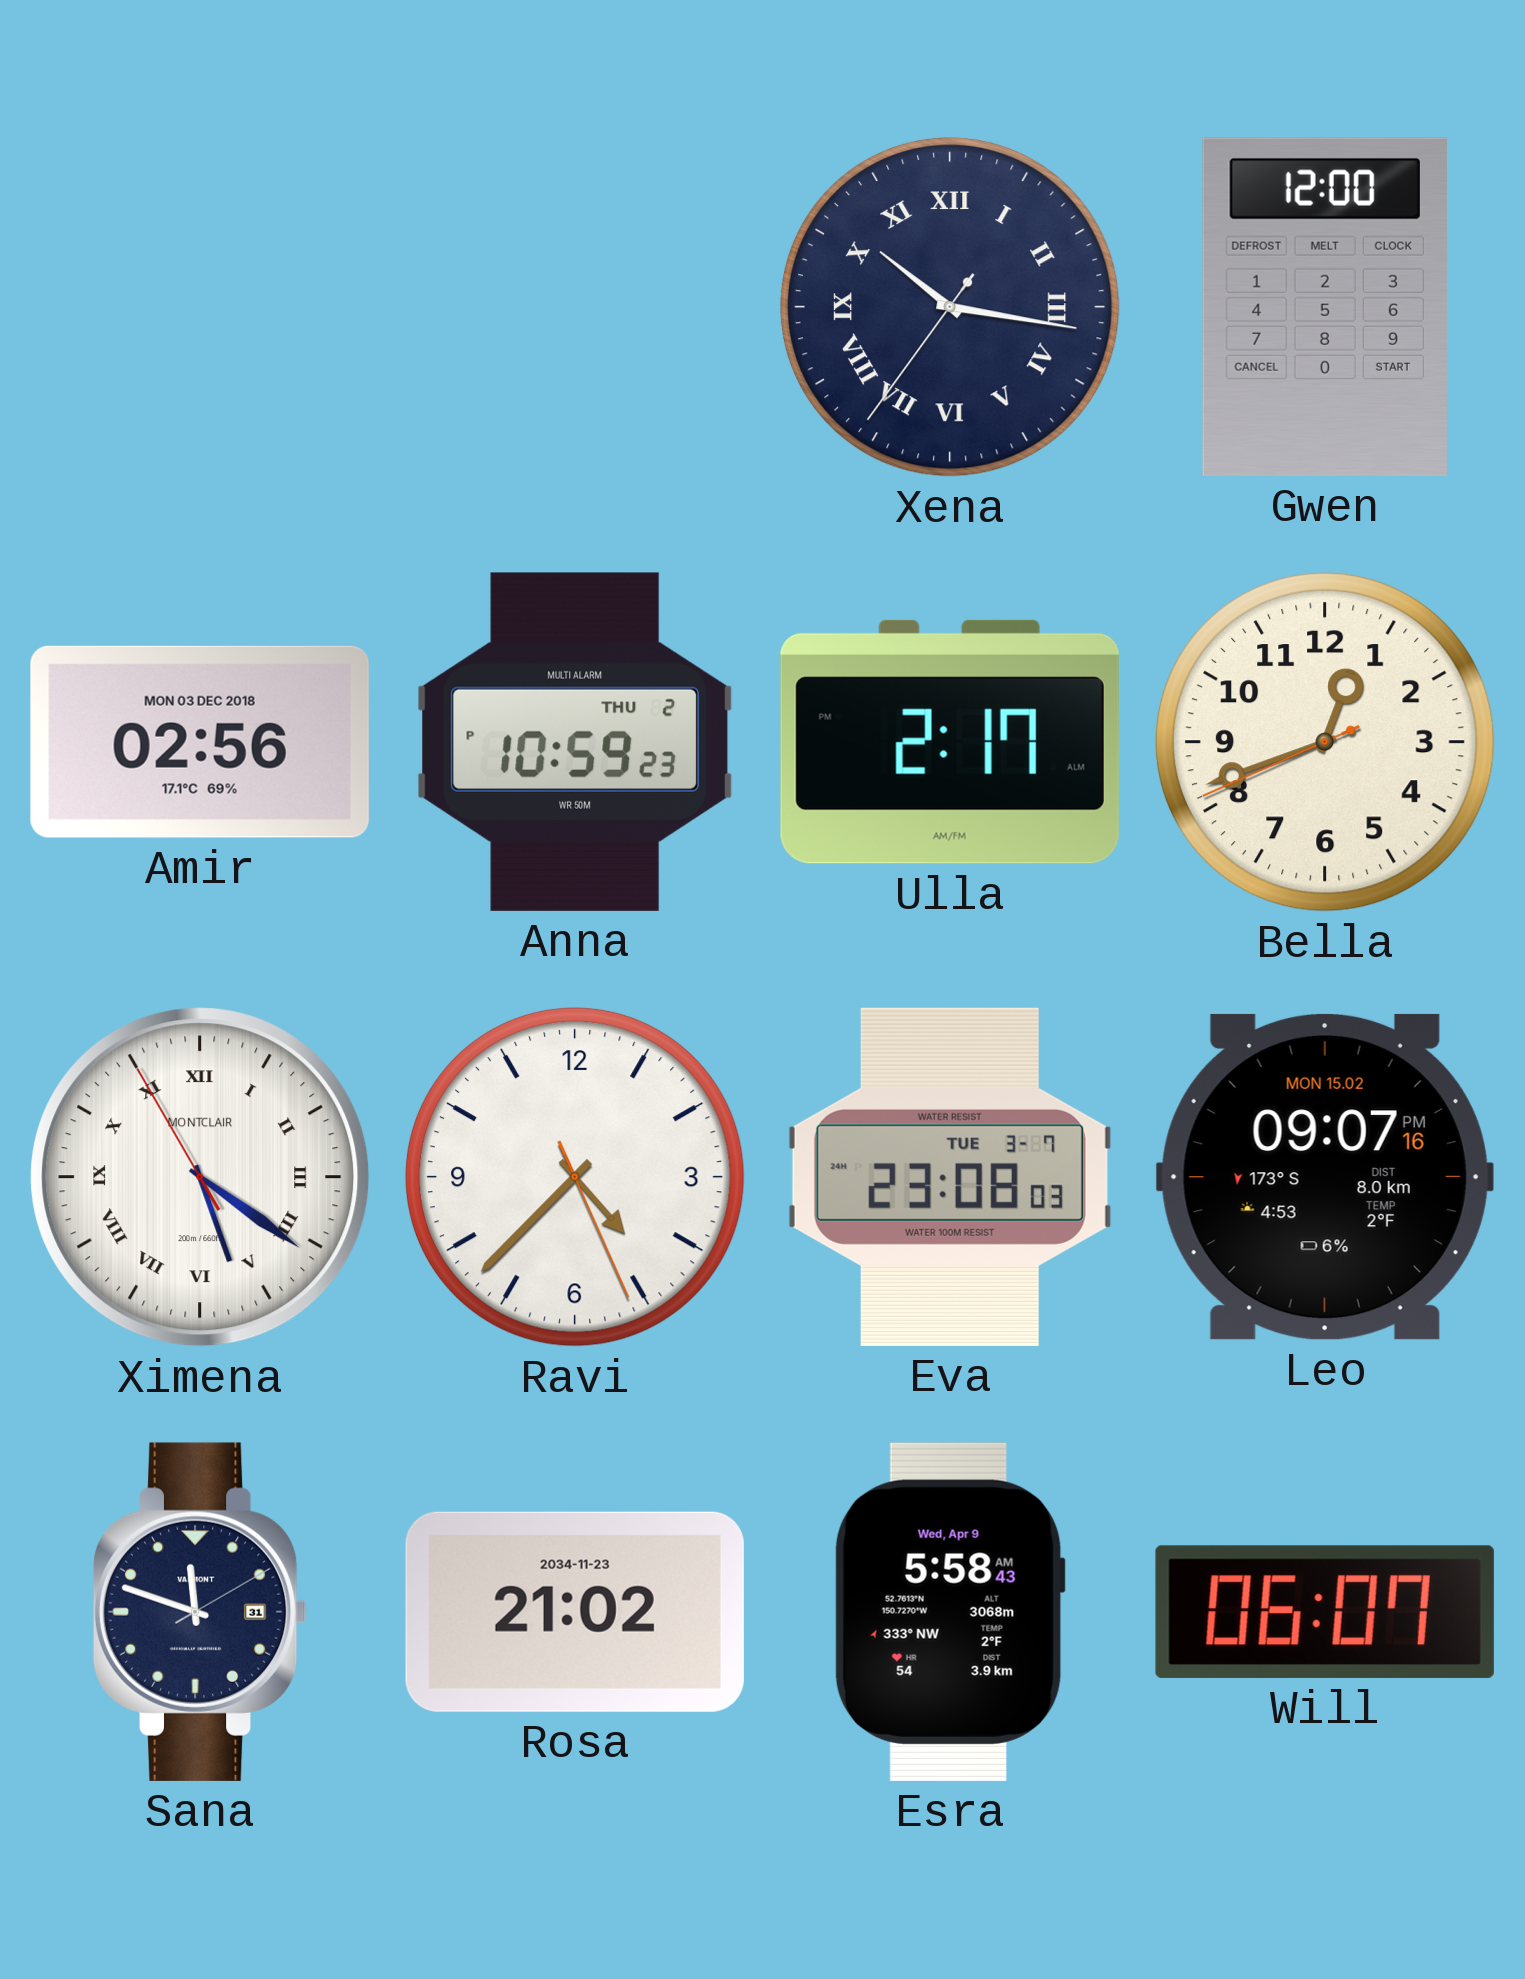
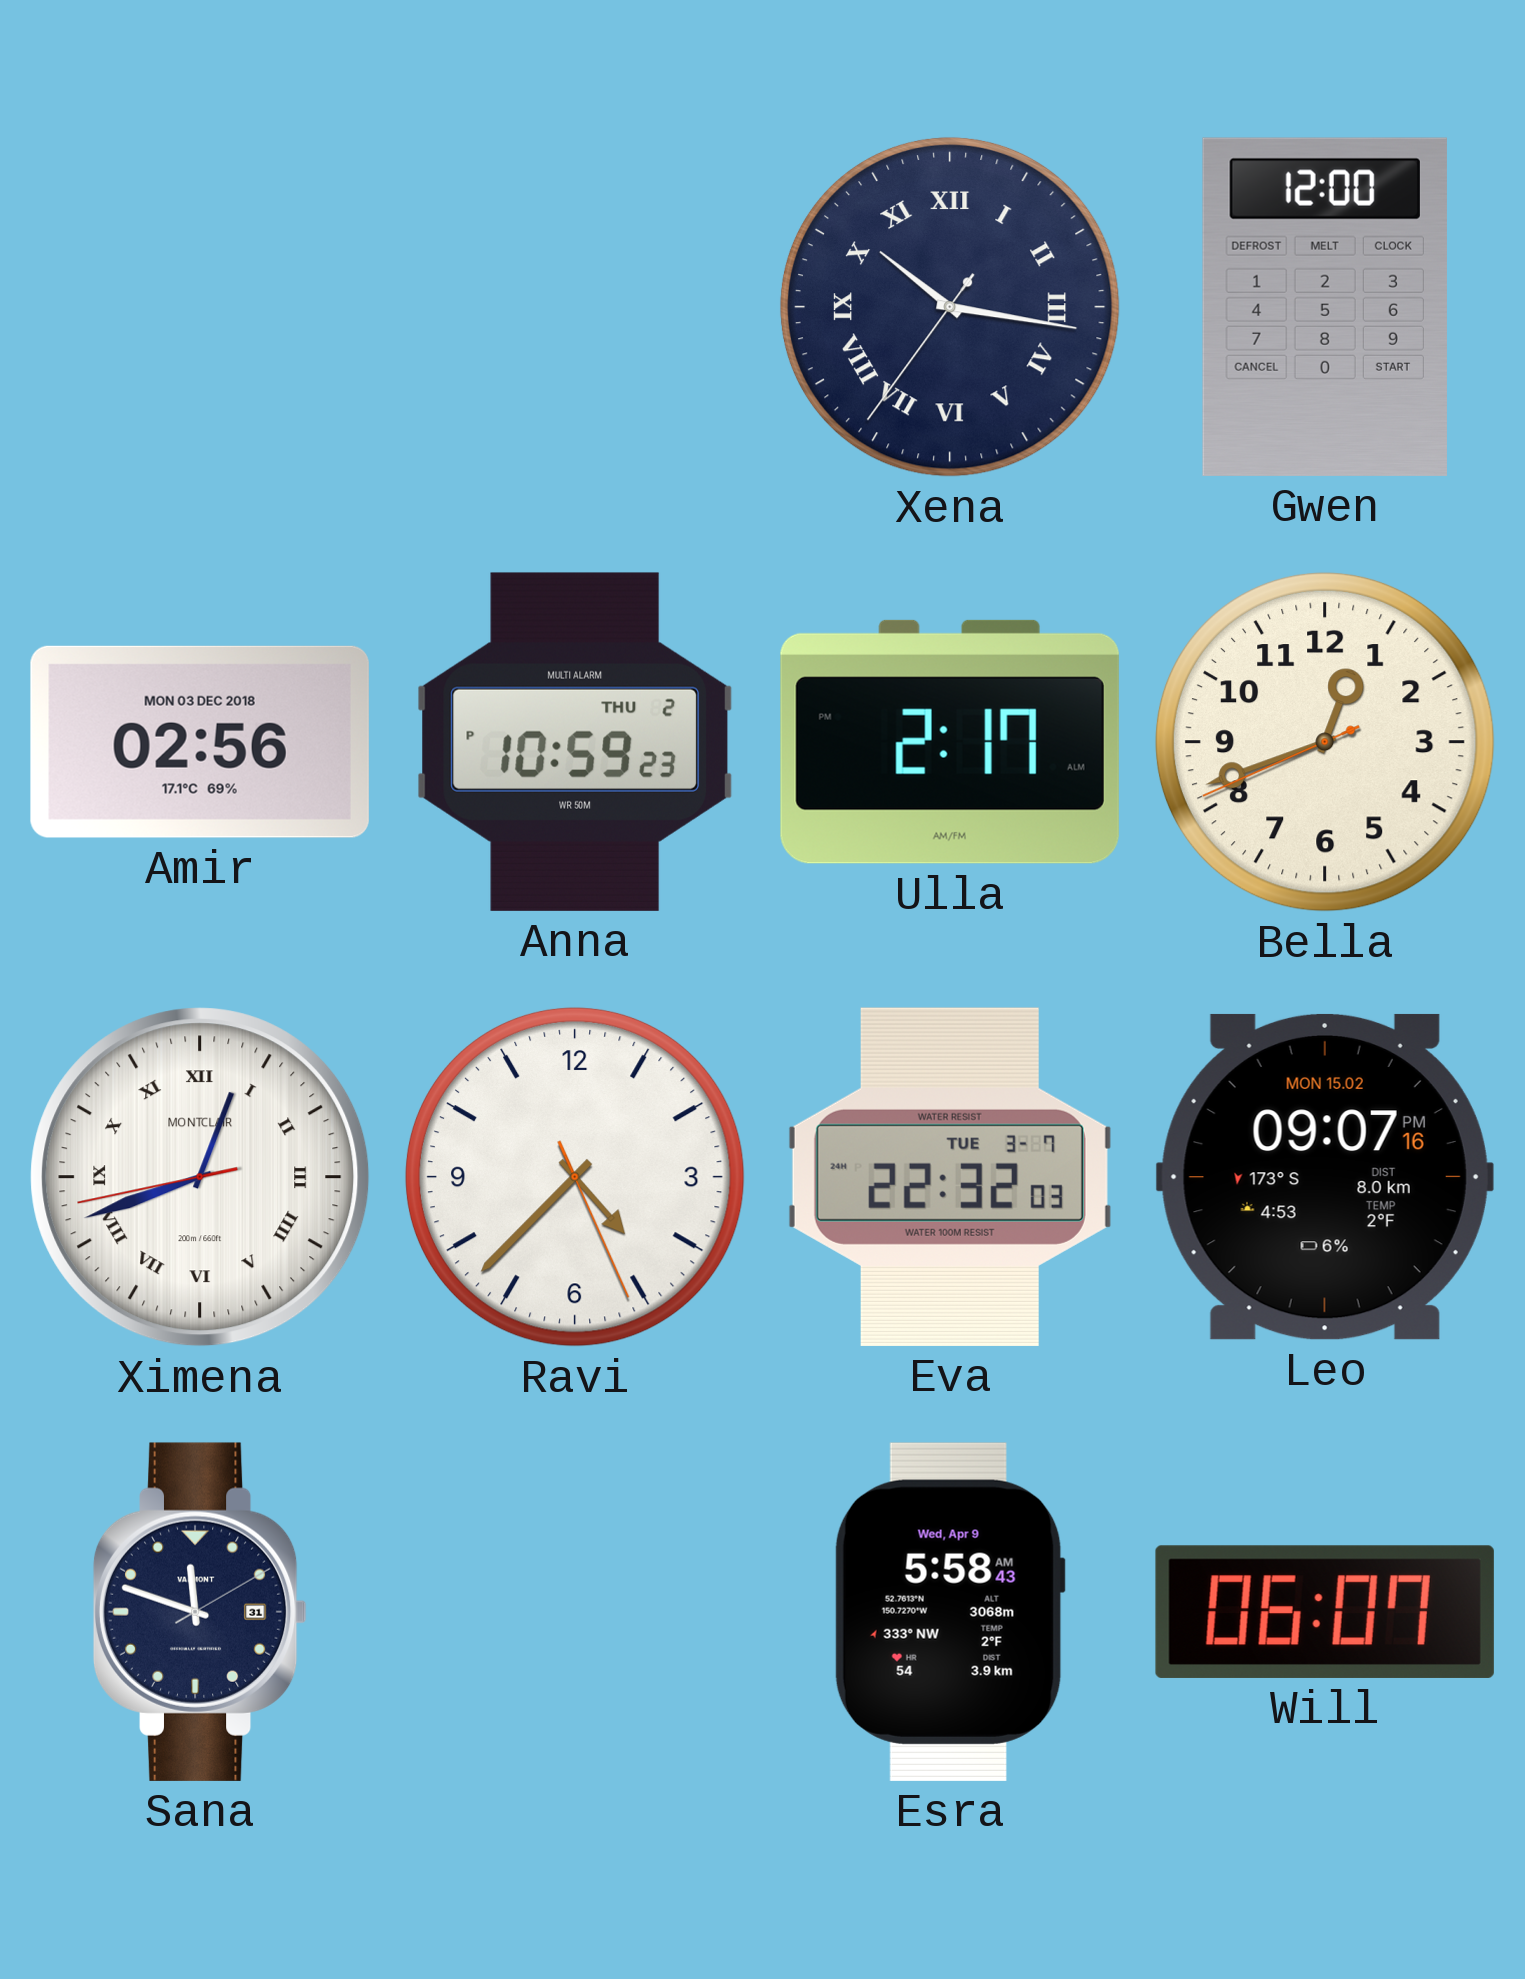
Ximena: 5:20 -> 12:41
Eva: 23:08 -> 22:32
Rosa: 21:02 -> none
